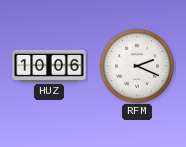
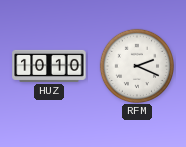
HUZ: 10:06 -> 10:10
